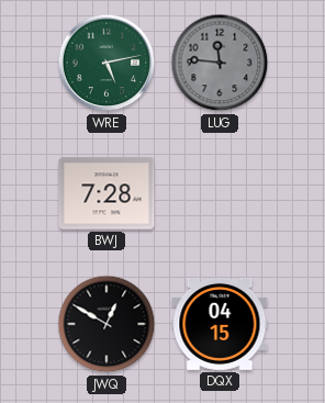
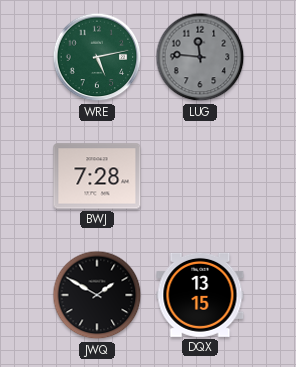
JWQ: 12:50 -> 1:50
DQX: 04:15 -> 13:15
